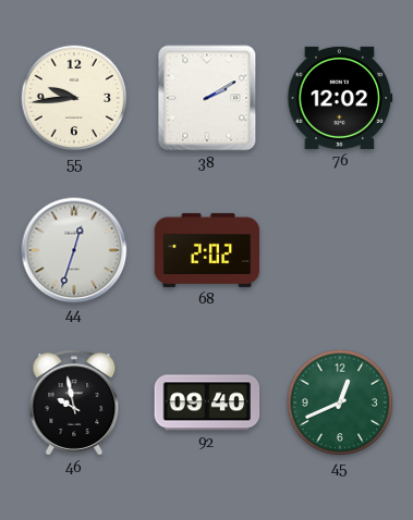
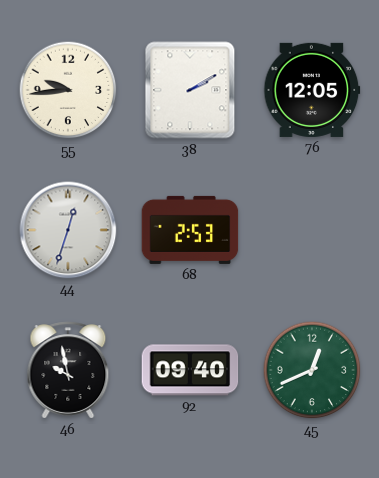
76: 12:02 -> 12:05
68: 2:02 -> 2:53
